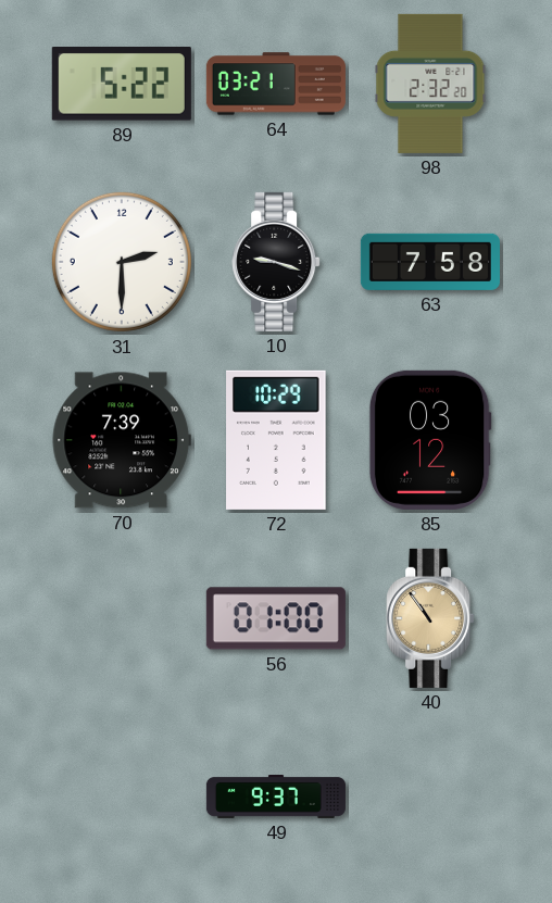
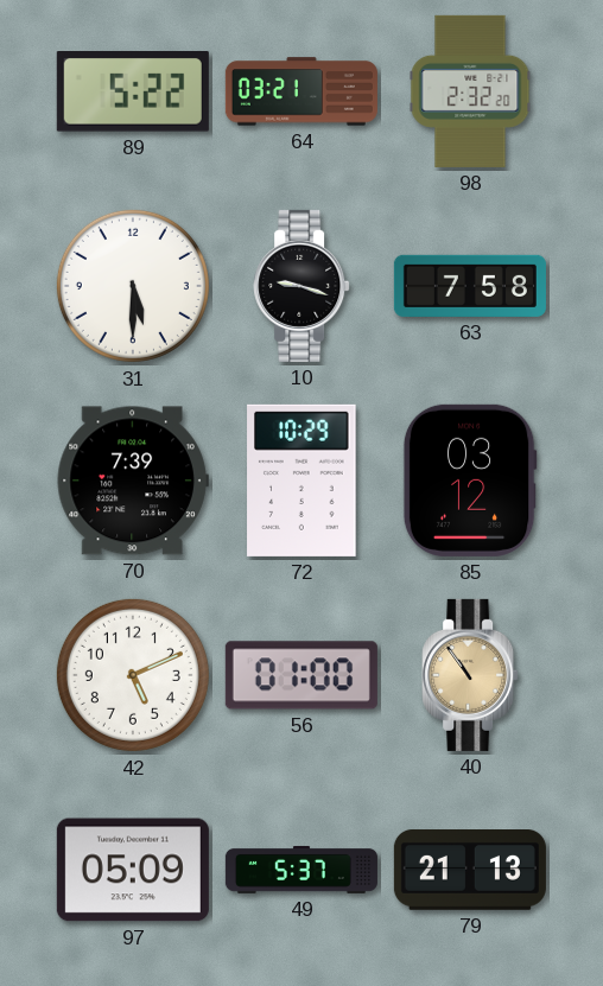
31: 2:30 -> 5:30
42: none -> 5:11
97: none -> 05:09
49: 9:37 -> 5:37
79: none -> 21:13
